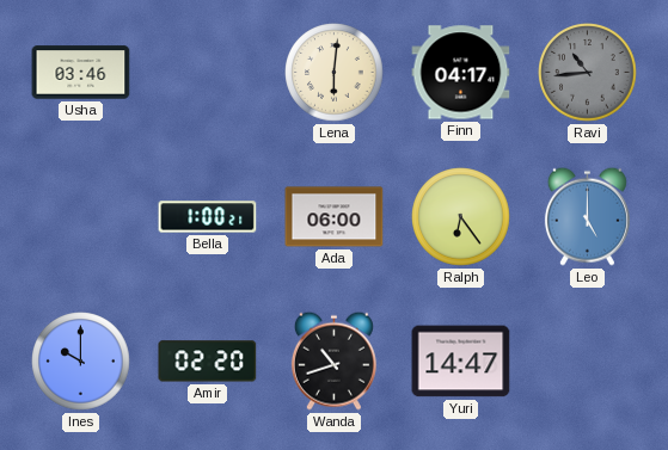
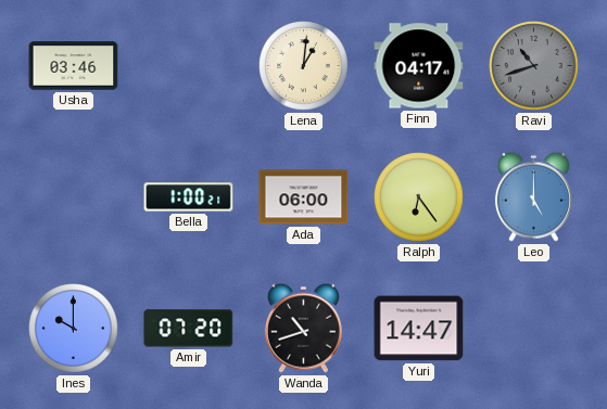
Lena: 6:01 -> 1:01
Ravi: 10:44 -> 10:42
Amir: 02:20 -> 07:20
